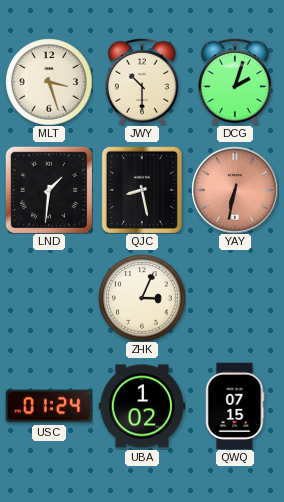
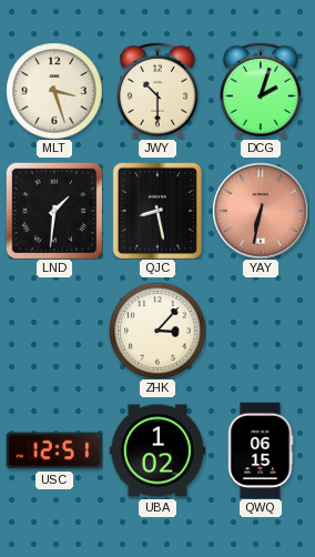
ZHK: 3:04 -> 3:07
USC: 01:24 -> 12:51
QWQ: 07:15 -> 06:15
